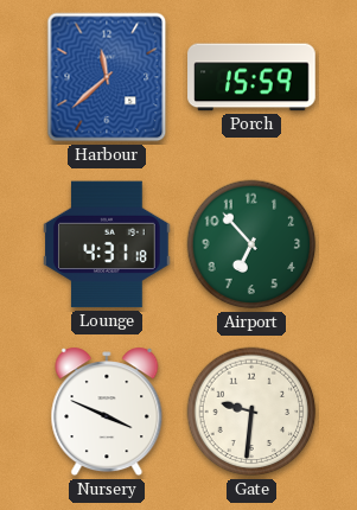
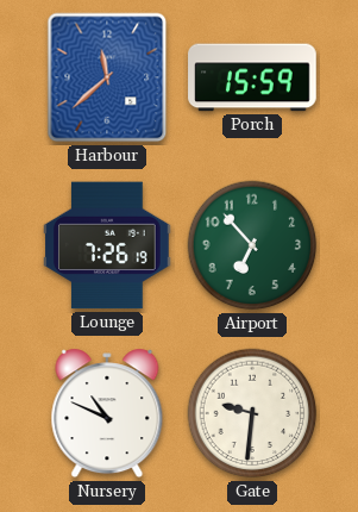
Lounge: 4:31 -> 7:26
Nursery: 3:49 -> 10:49
